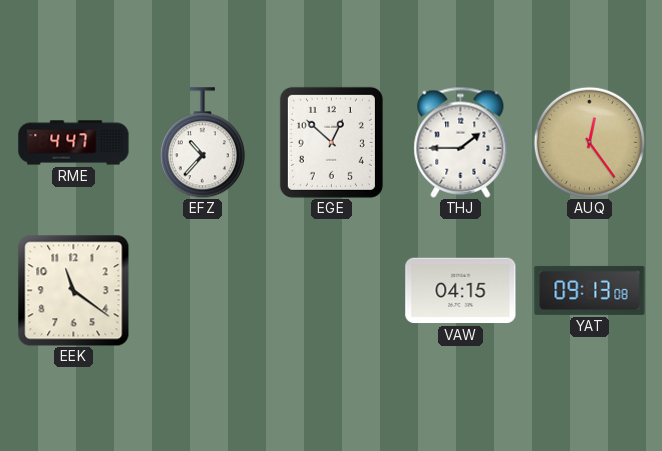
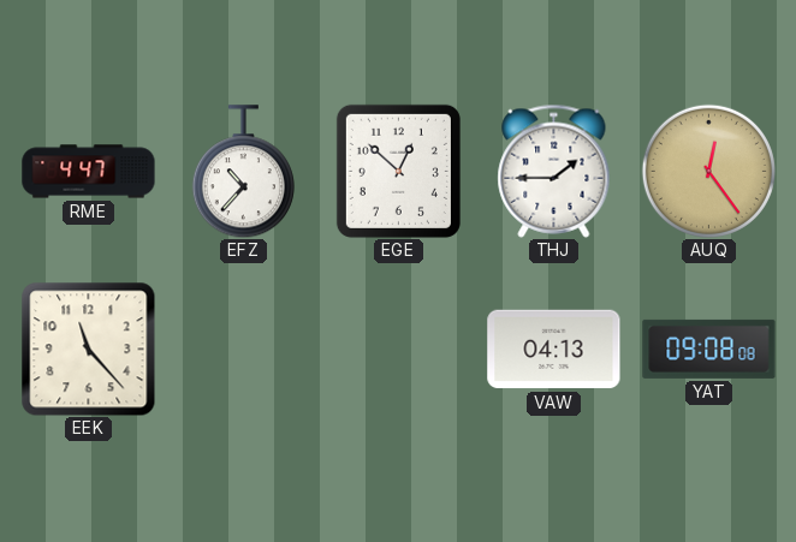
EEK: 11:21 -> 11:23
VAW: 04:15 -> 04:13
YAT: 09:13 -> 09:08
